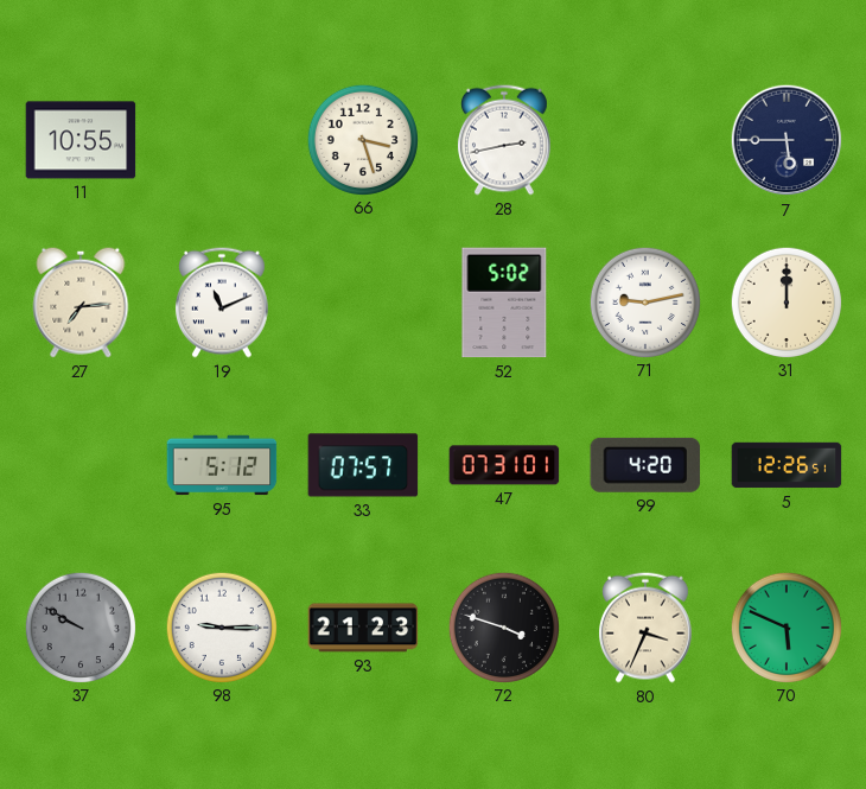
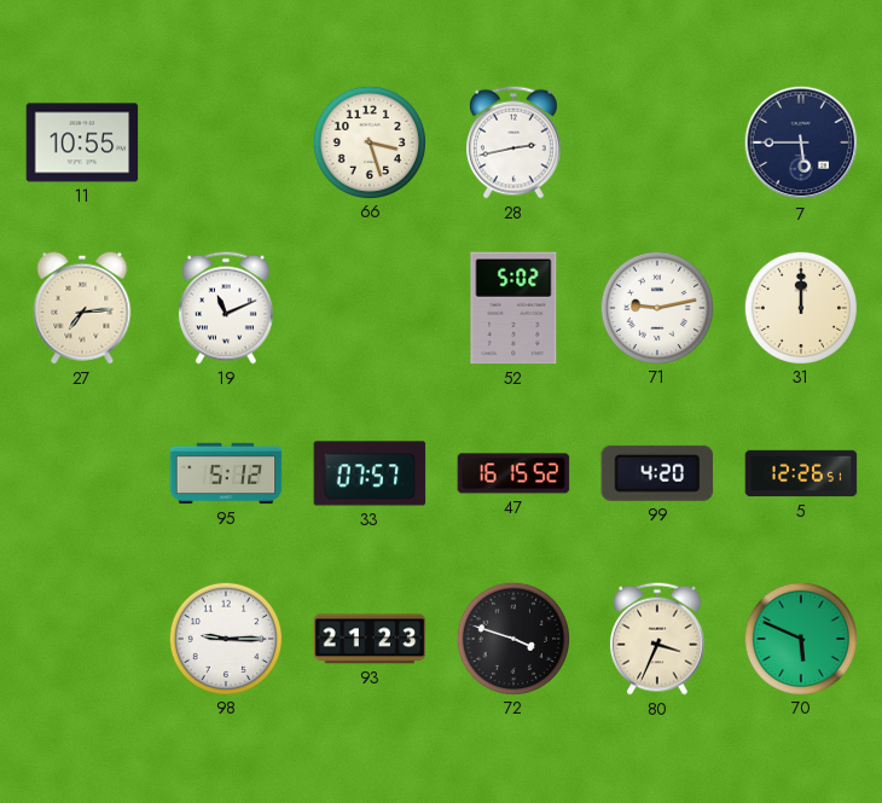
47: 07:31 -> 16:15
37: 9:50 -> none
